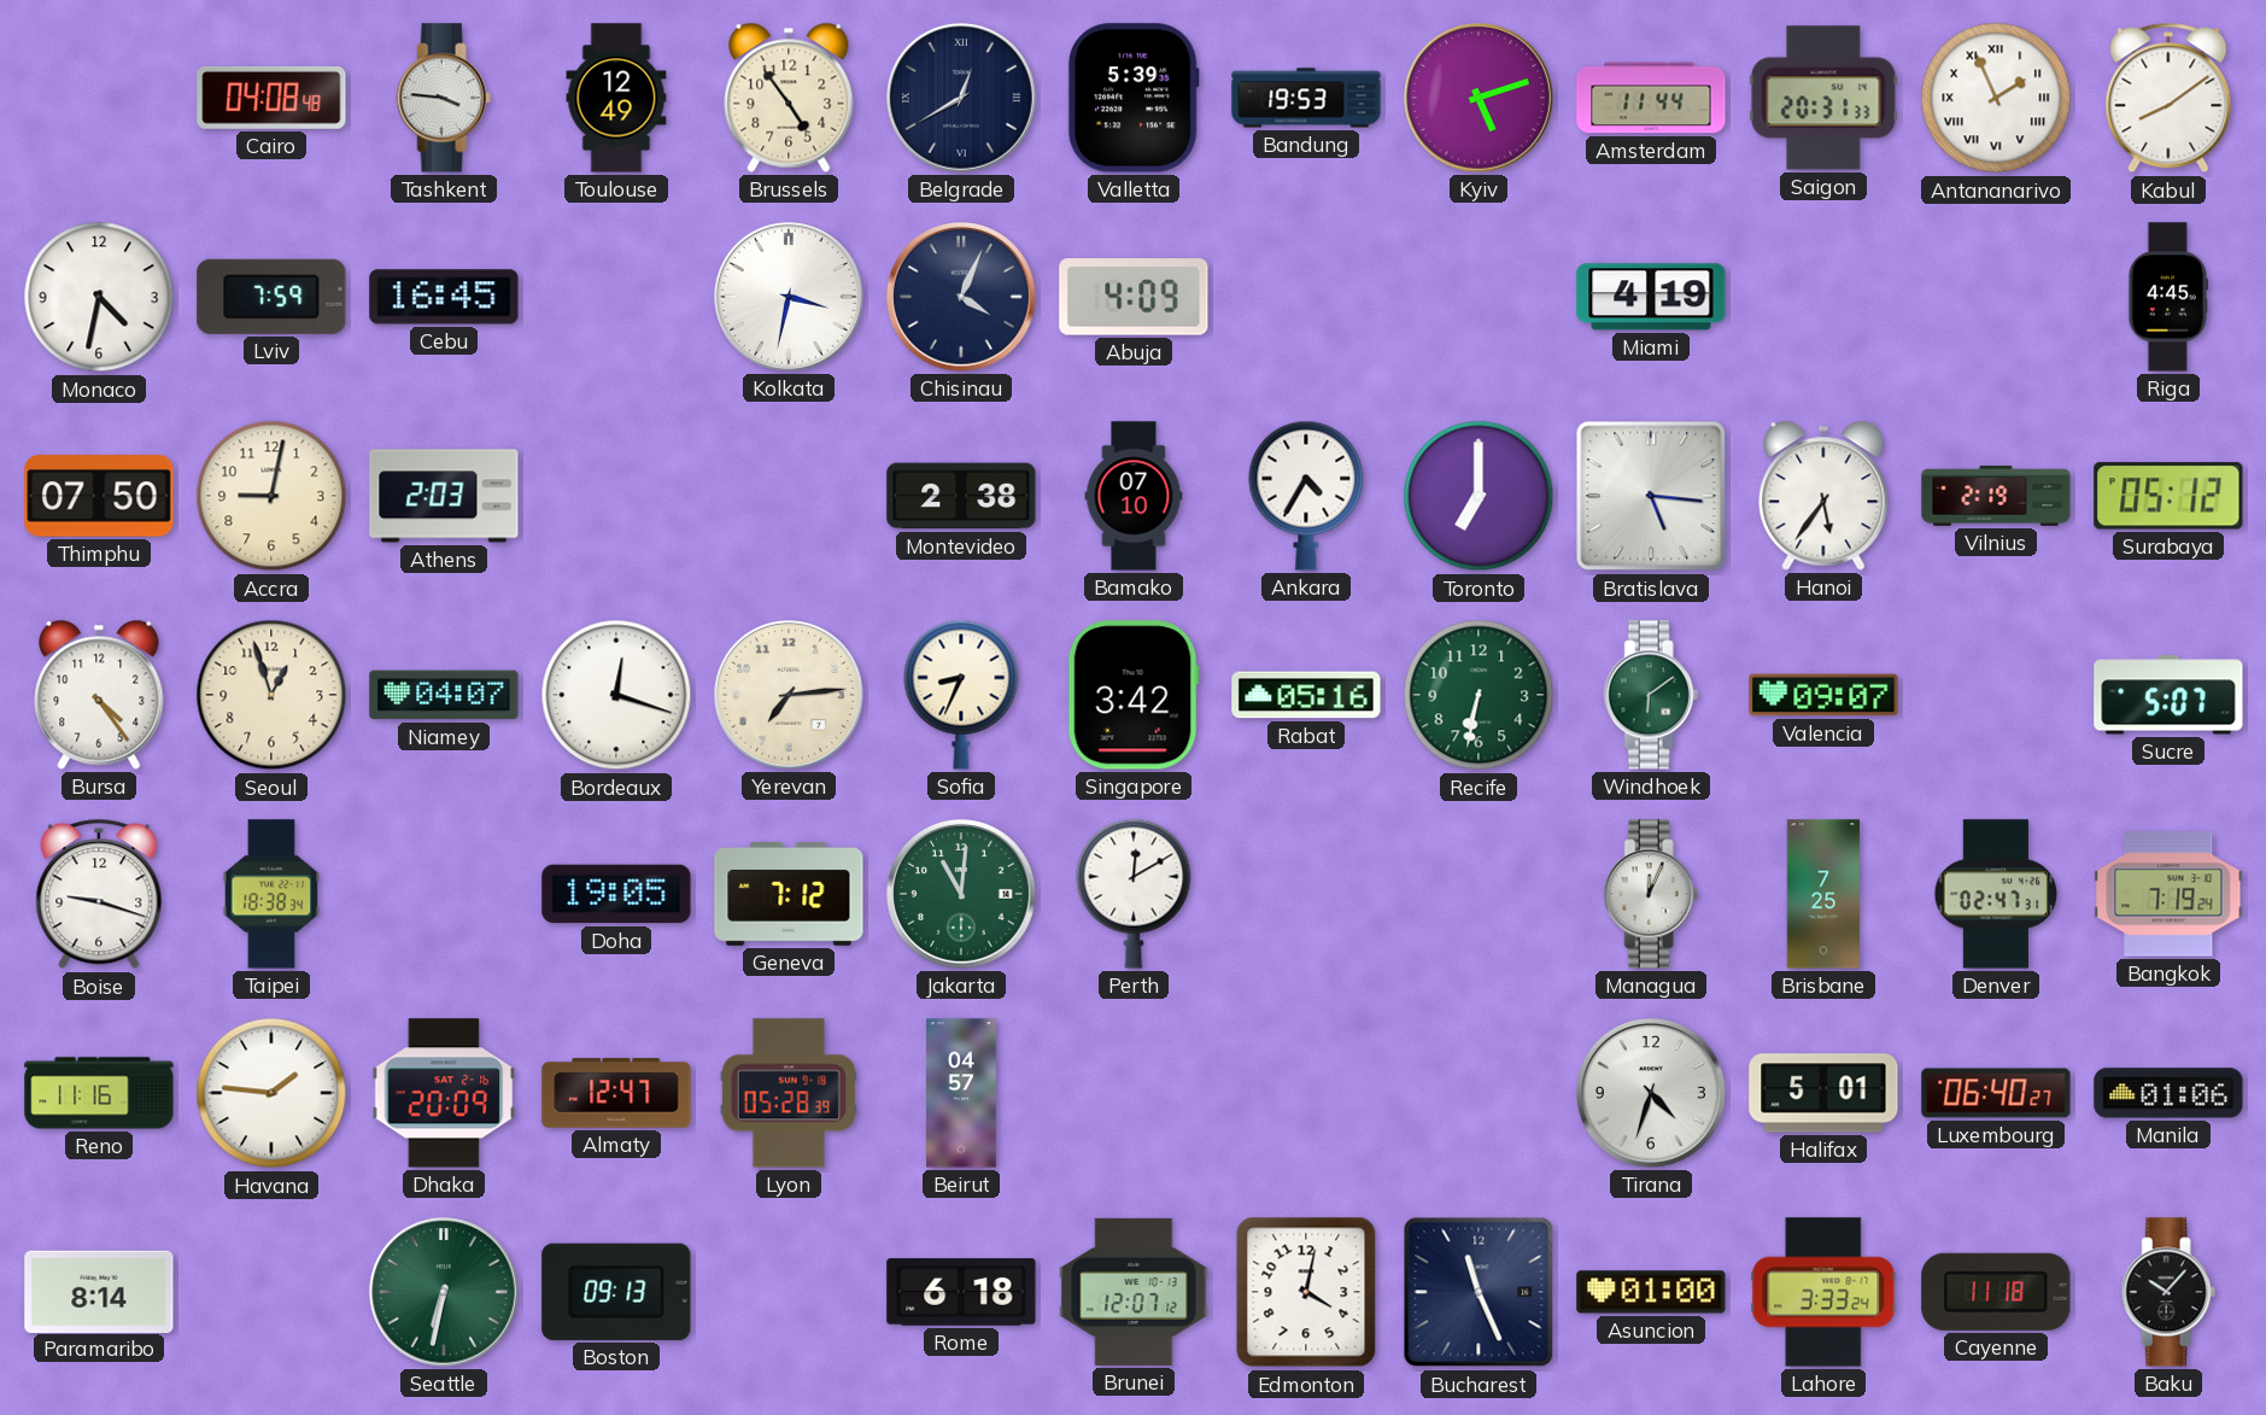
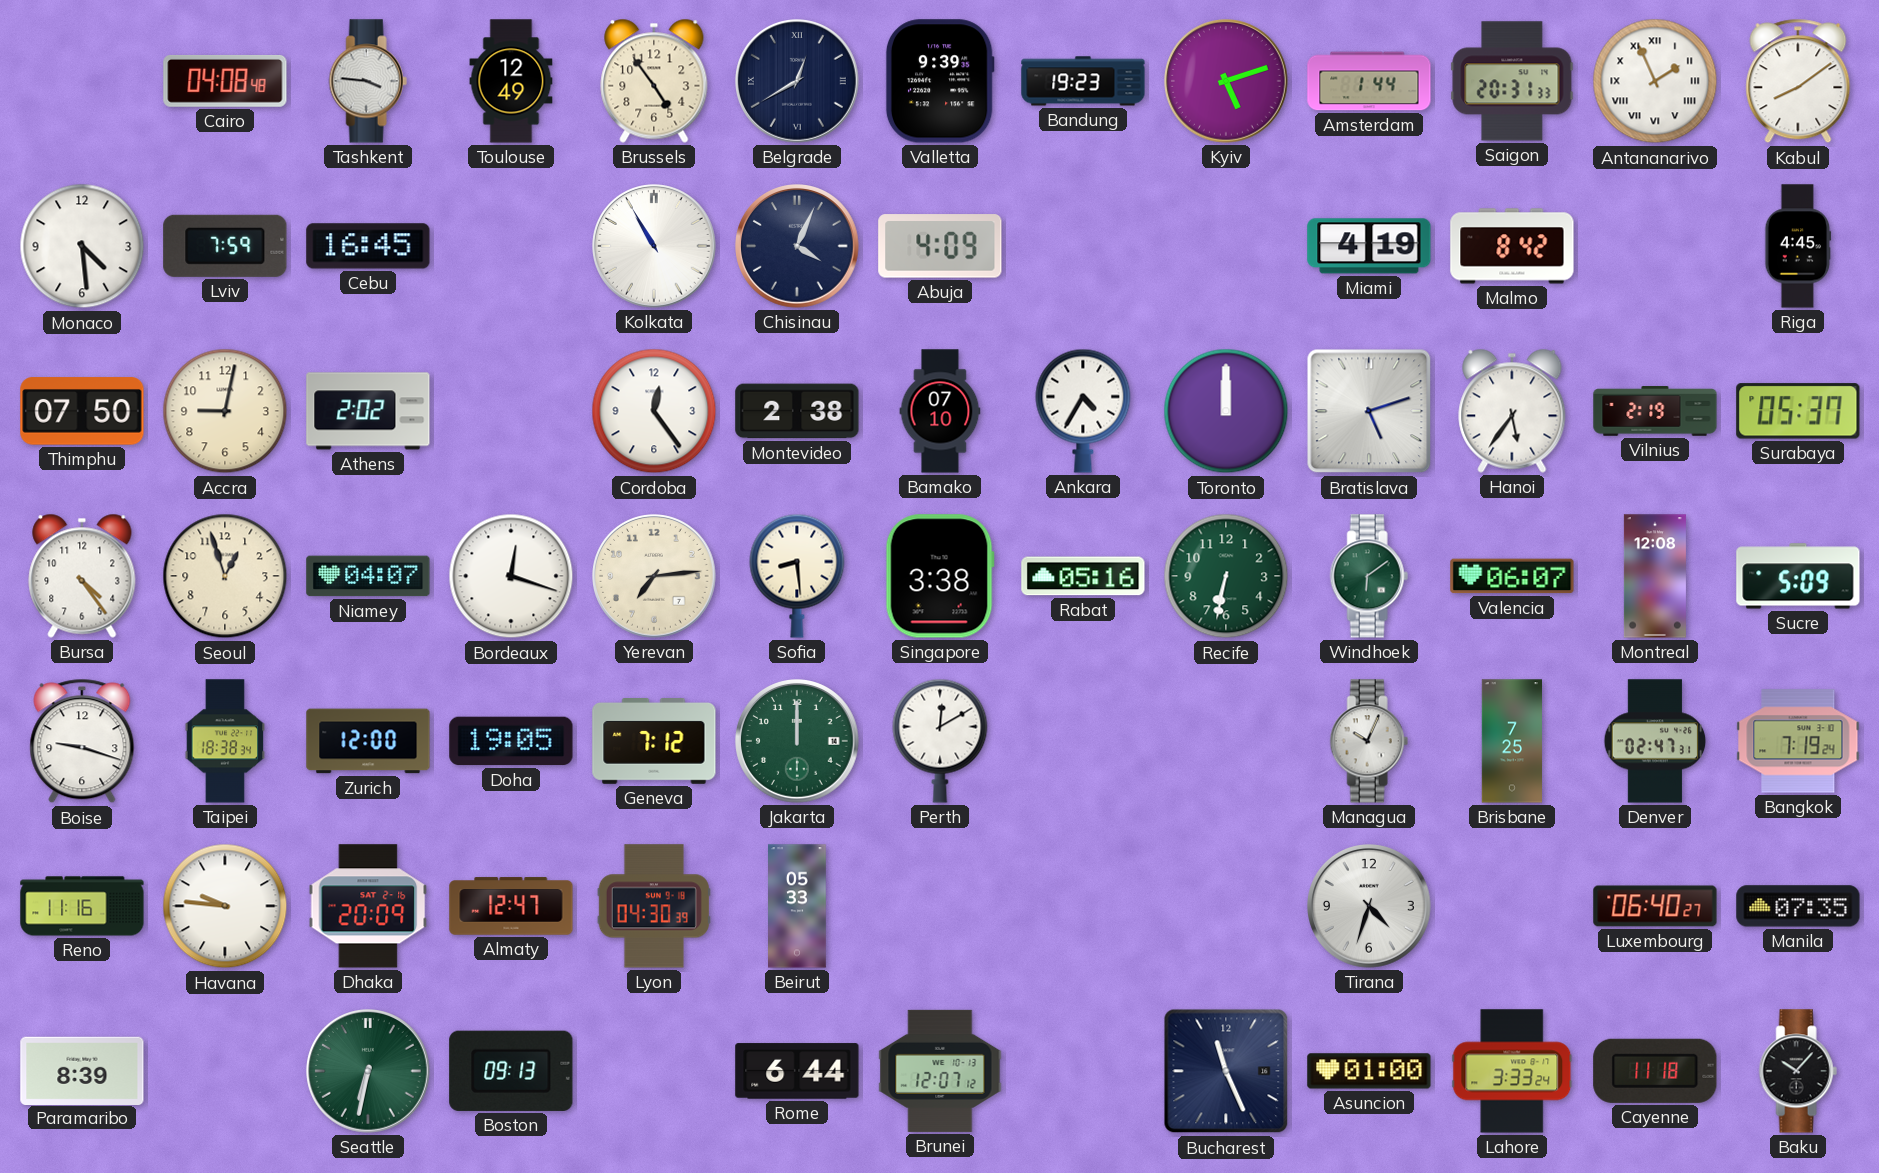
Valletta: 5:39 -> 9:39
Bandung: 19:53 -> 19:23
Amsterdam: 11:44 -> 1:44
Monaco: 4:32 -> 4:29
Kolkata: 3:32 -> 10:55
Malmo: none -> 8:42
Athens: 2:03 -> 2:02
Cordoba: none -> 12:24
Toronto: 7:00 -> 12:00
Bratislava: 5:16 -> 5:12
Surabaya: 05:12 -> 05:37
Sofia: 8:34 -> 8:29
Singapore: 3:42 -> 3:38
Valencia: 09:07 -> 06:07
Montreal: none -> 12:08
Sucre: 5:07 -> 5:09
Zurich: none -> 12:00
Jakarta: 11:01 -> 12:00
Managua: 12:04 -> 10:04
Havana: 1:46 -> 9:46
Lyon: 05:28 -> 04:30
Beirut: 04:57 -> 05:33
Halifax: 5:01 -> none
Manila: 01:06 -> 07:35
Paramaribo: 8:14 -> 8:39
Rome: 6:18 -> 6:44
Edmonton: 4:02 -> none
